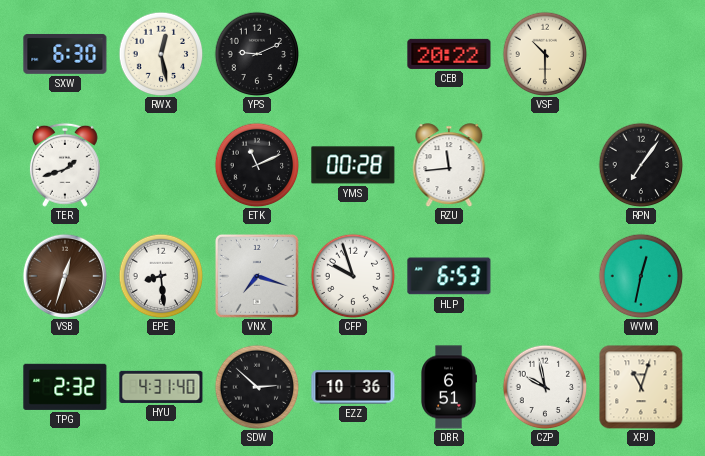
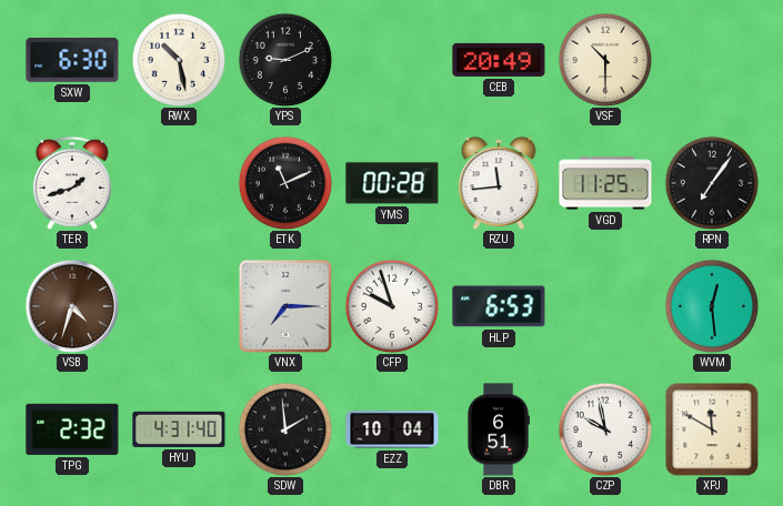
RWX: 12:28 -> 10:28
CEB: 20:22 -> 20:49
VGD: none -> 11:25
VSB: 12:33 -> 4:33
EPE: 8:29 -> none
VNX: 7:18 -> 7:15
WVM: 12:32 -> 12:29
SDW: 2:52 -> 1:59
EZZ: 10:36 -> 10:04
XPJ: 11:03 -> 11:50
